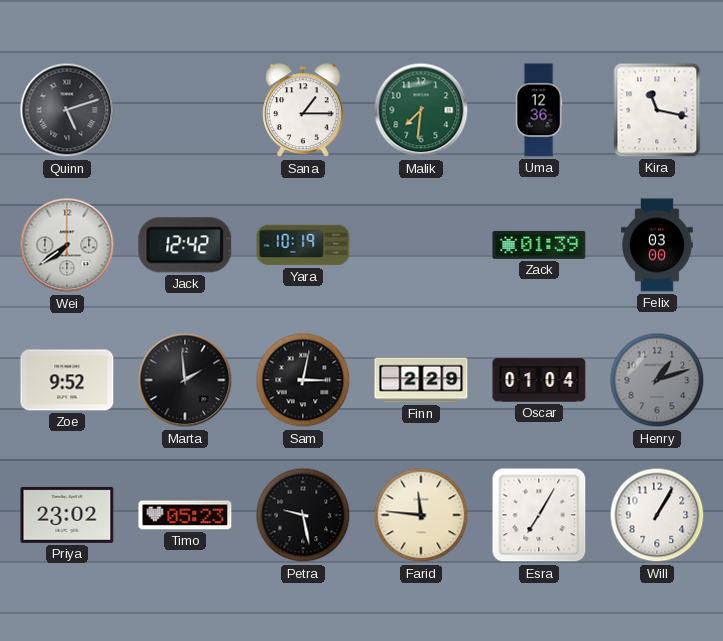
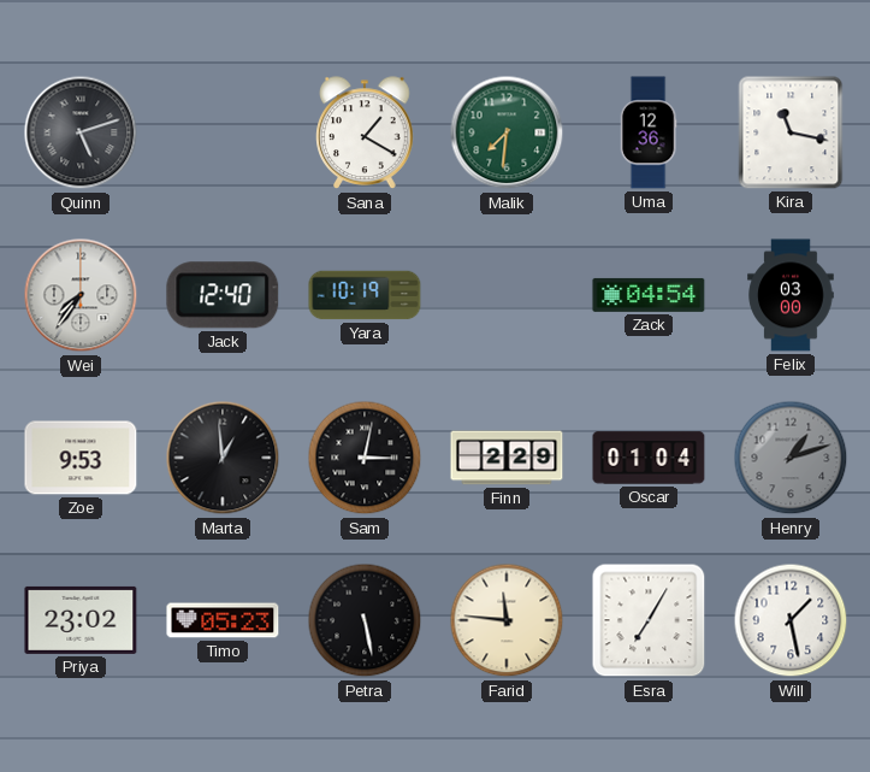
Sana: 1:15 -> 1:20
Wei: 7:39 -> 7:36
Jack: 12:42 -> 12:40
Zack: 01:39 -> 04:54
Zoe: 9:52 -> 9:53
Marta: 1:59 -> 12:59
Petra: 9:28 -> 5:28
Will: 1:05 -> 1:28
